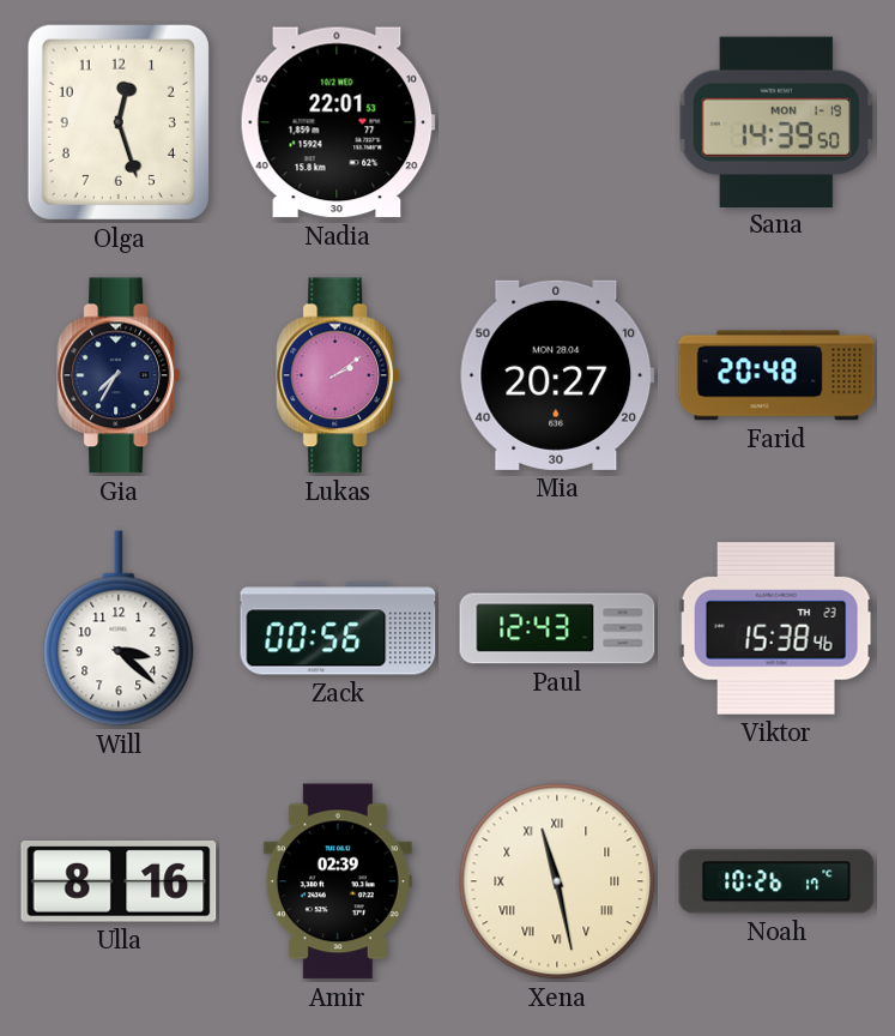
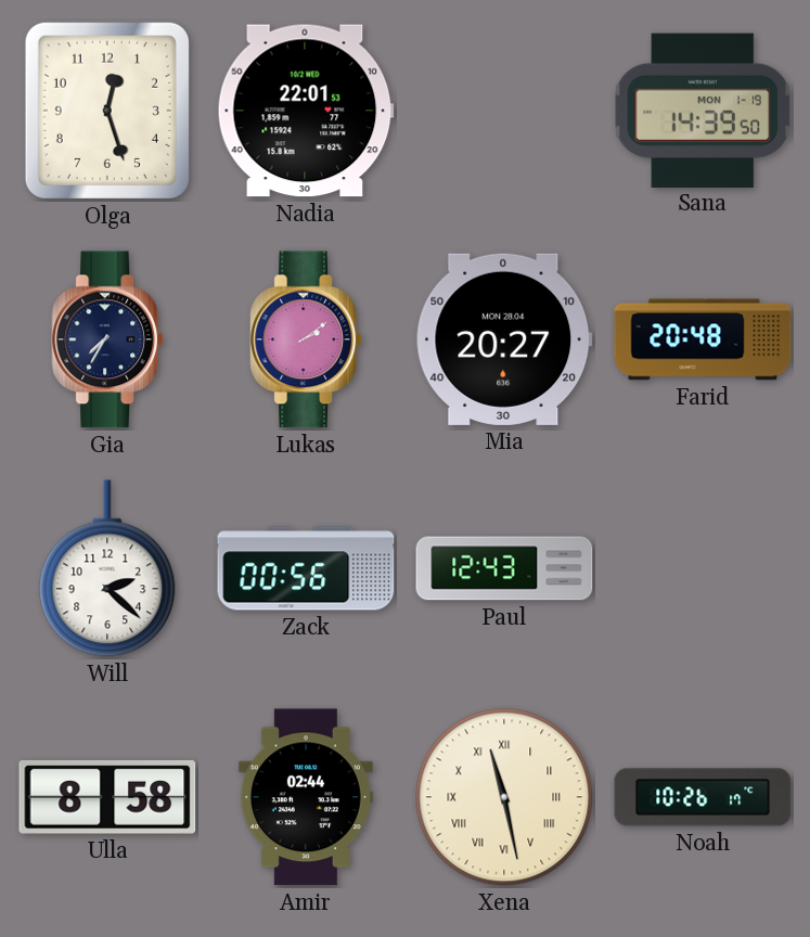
Will: 3:22 -> 2:22
Viktor: 15:38 -> none
Ulla: 8:16 -> 8:58
Amir: 02:39 -> 02:44
